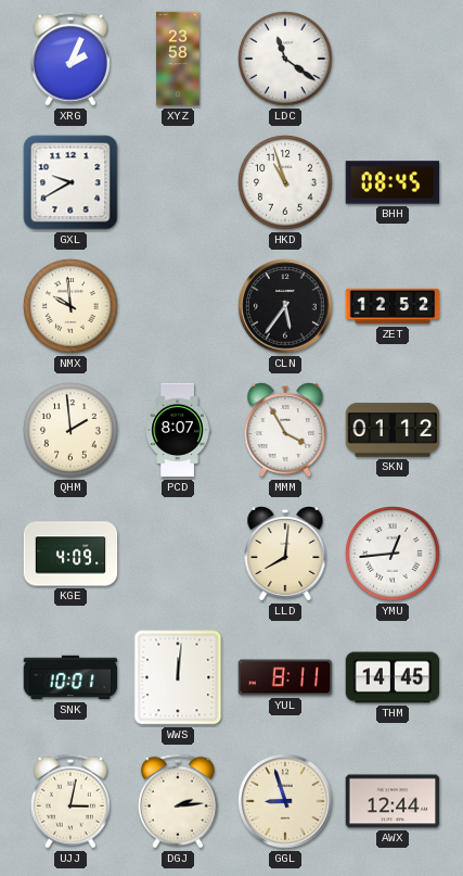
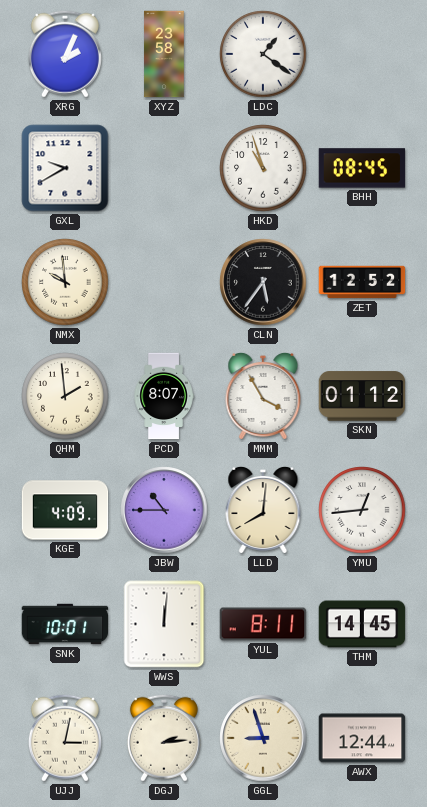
LDC: 11:21 -> 1:21
JBW: none -> 10:45
